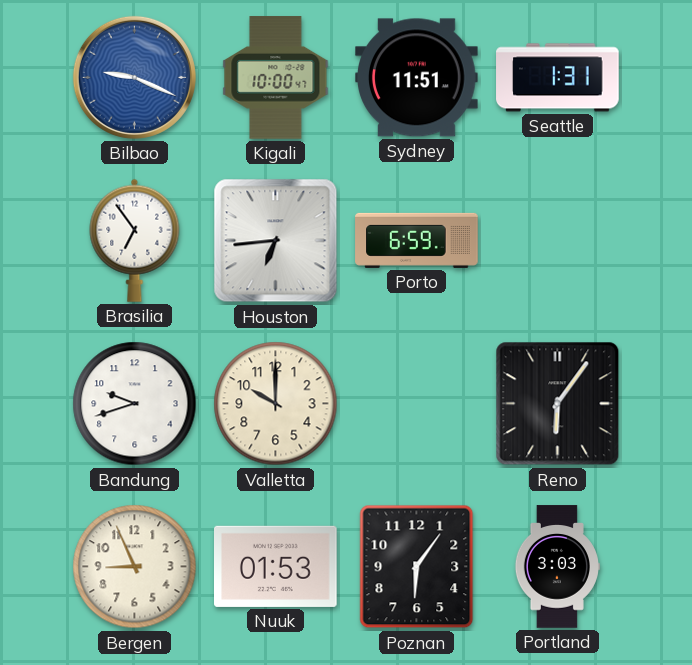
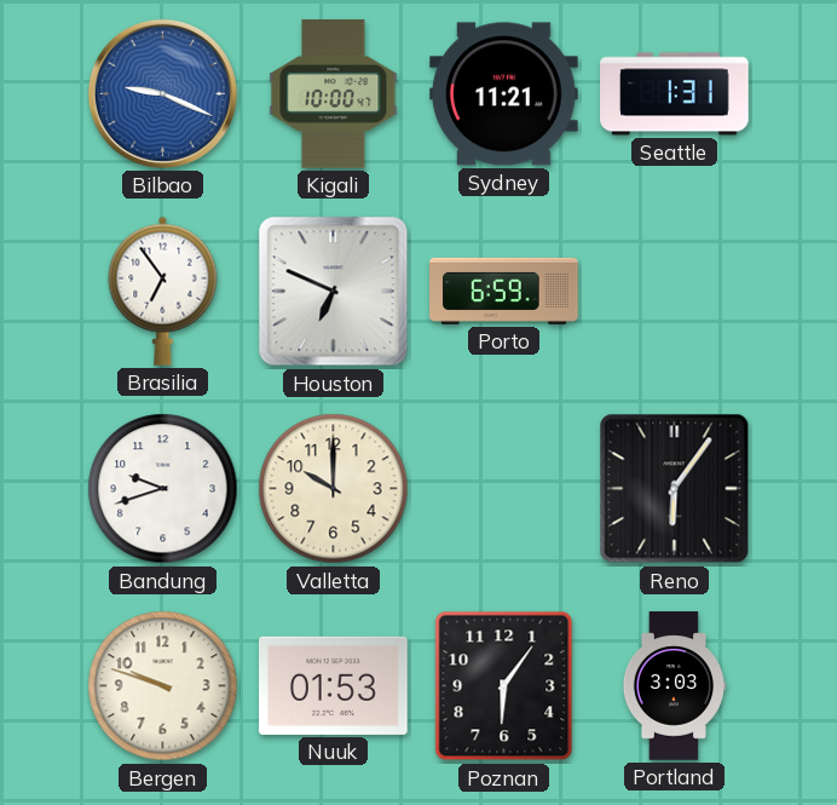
Sydney: 11:51 -> 11:21
Houston: 6:44 -> 6:49
Bergen: 8:56 -> 9:48
